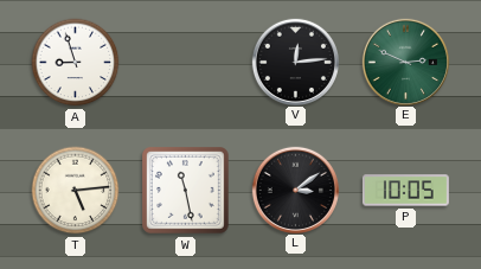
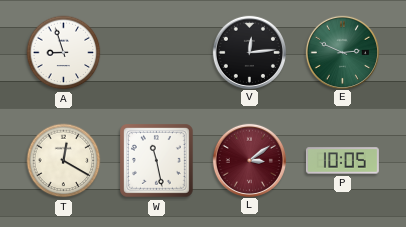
T: 5:14 -> 12:20
L dial: black -> burgundy
